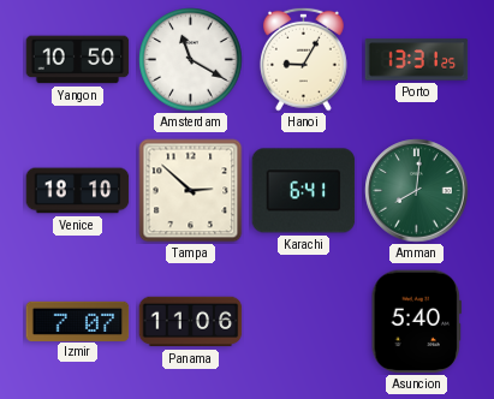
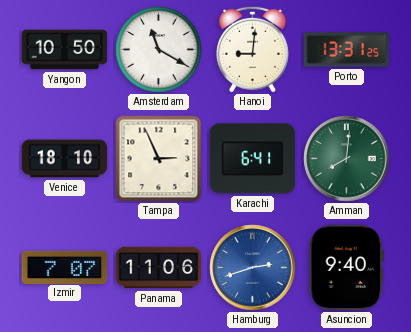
Hanoi: 9:05 -> 9:01
Tampa: 2:52 -> 2:56
Hamburg: none -> 2:42
Asuncion: 5:40 -> 9:40
